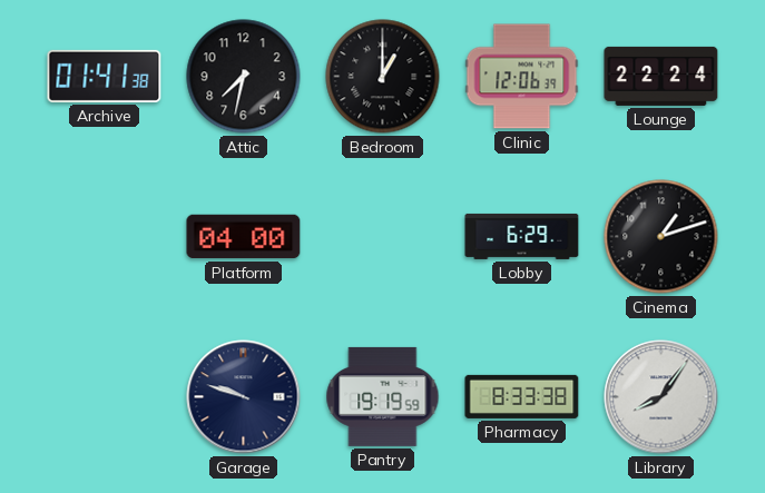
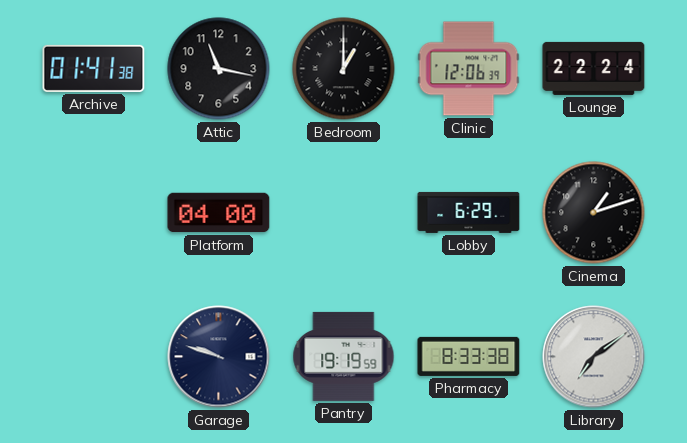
Attic: 7:32 -> 11:17
Library: 8:06 -> 7:09
